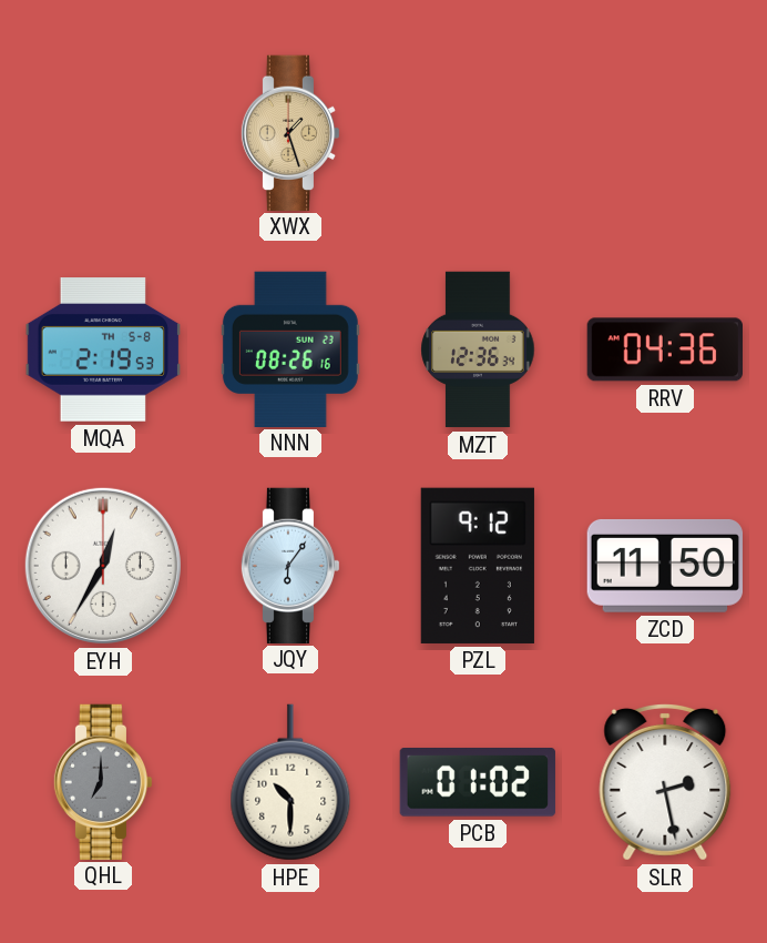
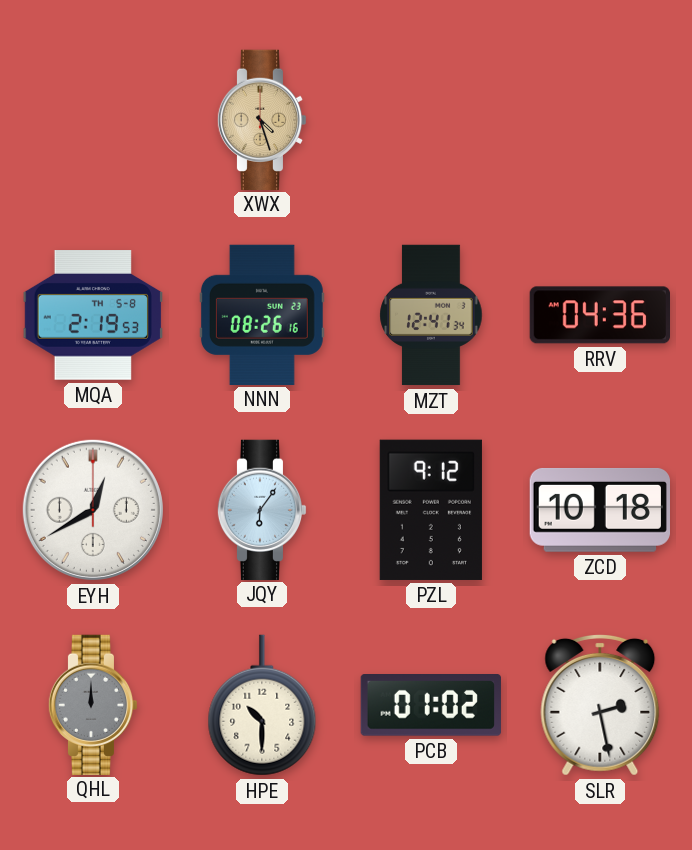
XWX: 1:27 -> 4:27
MZT: 12:36 -> 12:41
EYH: 12:35 -> 12:40
ZCD: 11:50 -> 10:18
QHL: 7:00 -> 12:00
